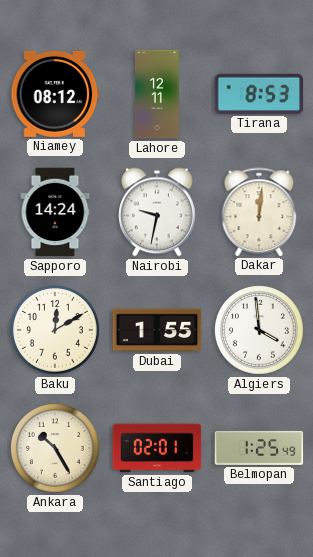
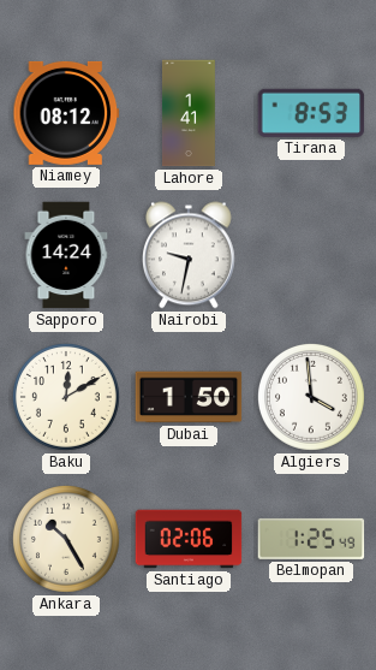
Lahore: 12:11 -> 1:41
Dakar: 12:01 -> none
Dubai: 1:55 -> 1:50
Santiago: 02:01 -> 02:06
